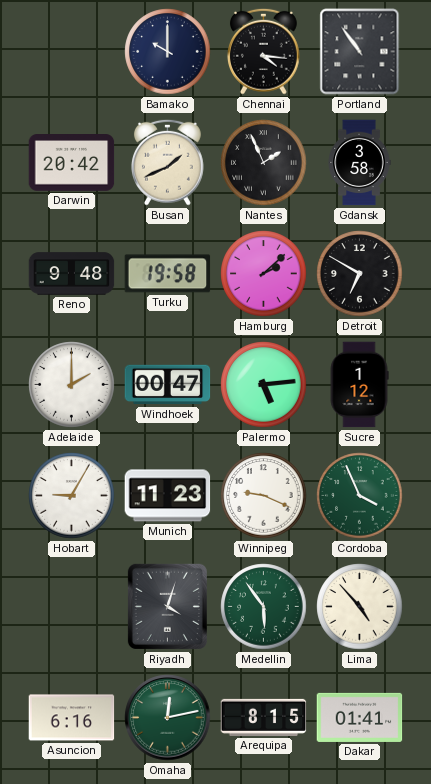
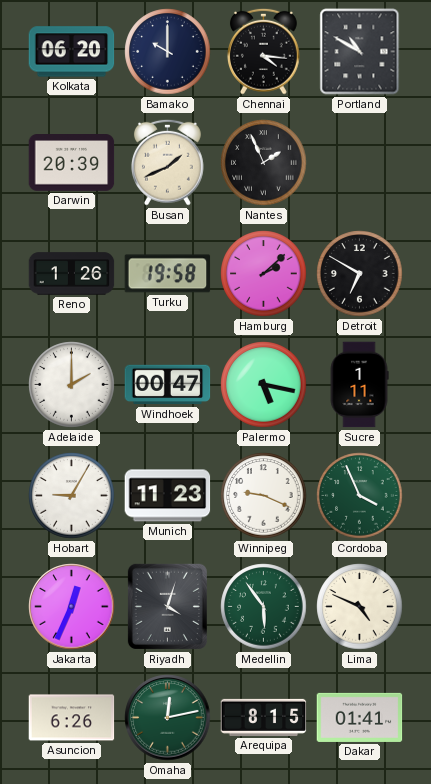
Kolkata: none -> 06:20
Portland: 10:54 -> 10:50
Darwin: 20:42 -> 20:39
Gdansk: 3:58 -> none
Reno: 9:48 -> 1:26
Palermo: 5:14 -> 5:17
Sucre: 1:12 -> 1:11
Jakarta: none -> 12:34
Lima: 4:53 -> 4:49
Asuncion: 6:16 -> 6:26
